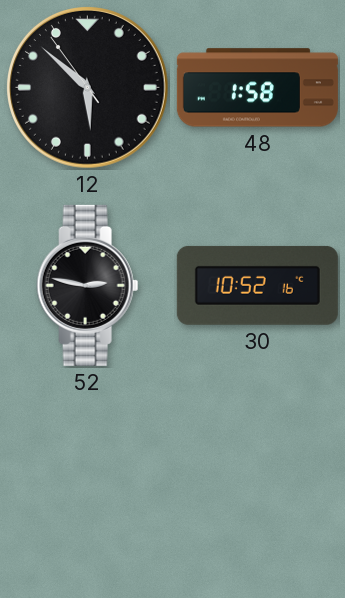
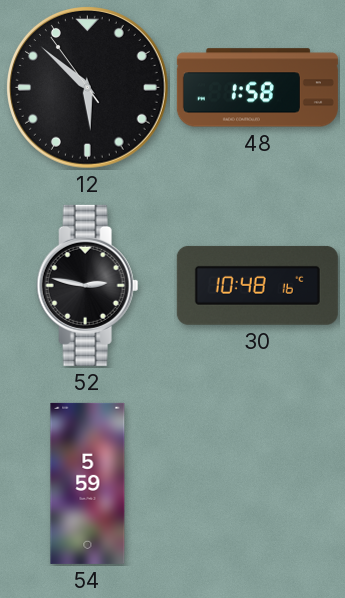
30: 10:52 -> 10:48
54: none -> 5:59
